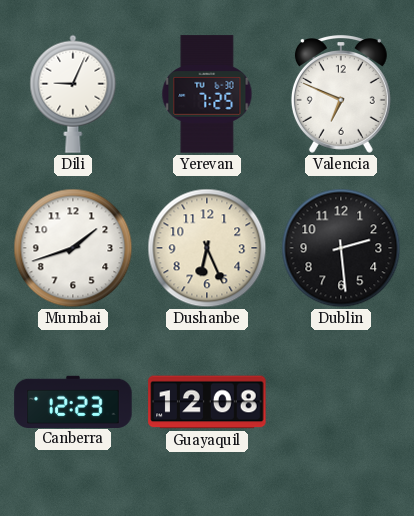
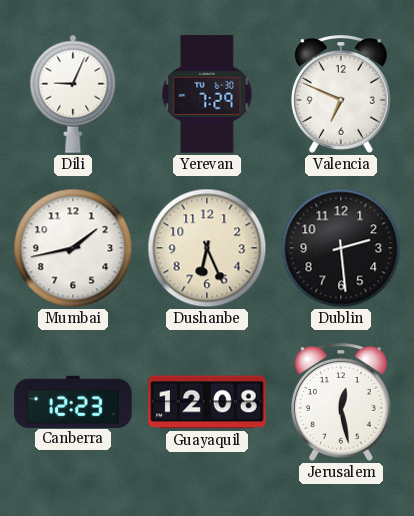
Yerevan: 7:25 -> 7:29
Mumbai: 1:42 -> 1:43
Jerusalem: none -> 12:28
